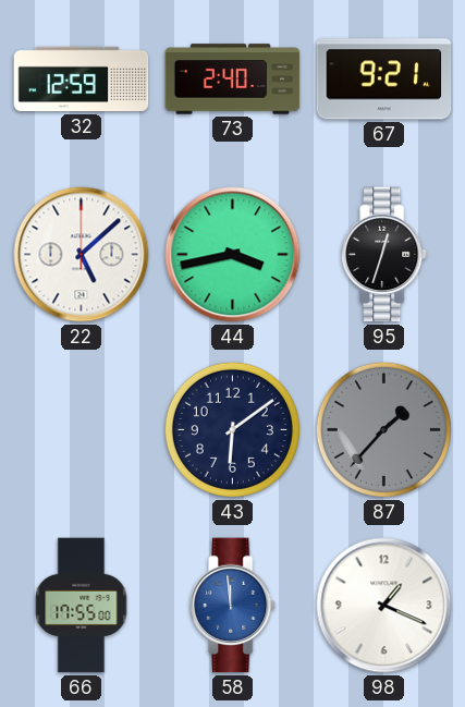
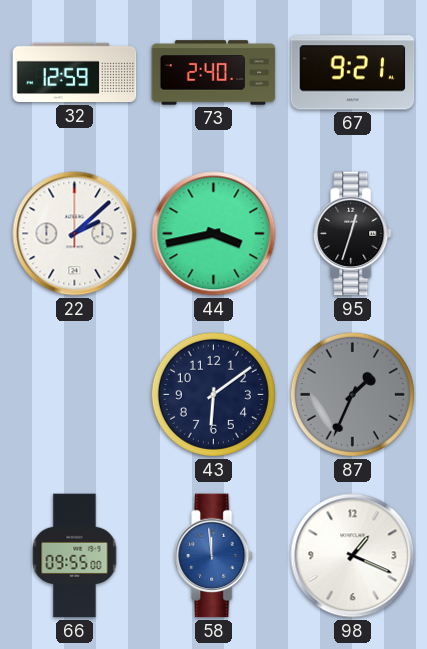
22: 5:08 -> 2:08
87: 1:37 -> 1:34
66: 17:55 -> 09:55
